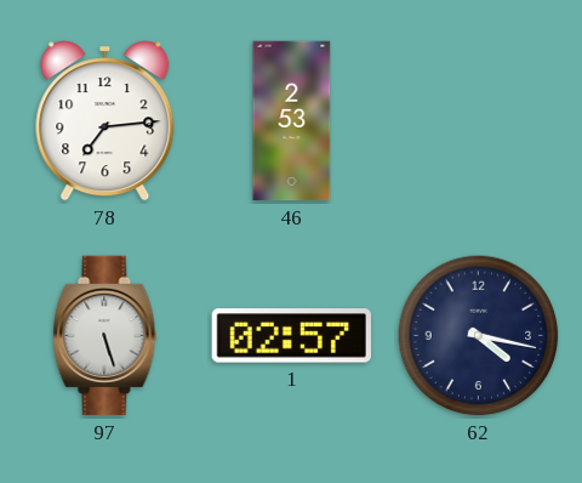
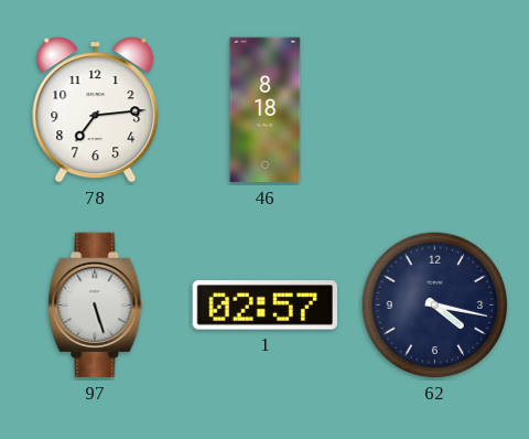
46: 2:53 -> 8:18
